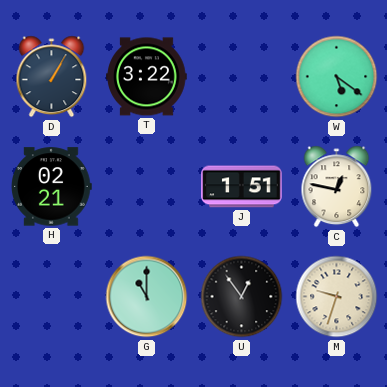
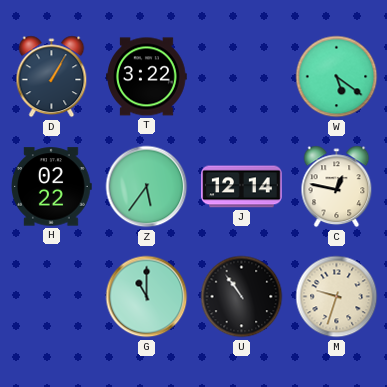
H: 02:21 -> 02:22
Z: none -> 5:36
J: 1:51 -> 12:14
U: 12:54 -> 10:54
